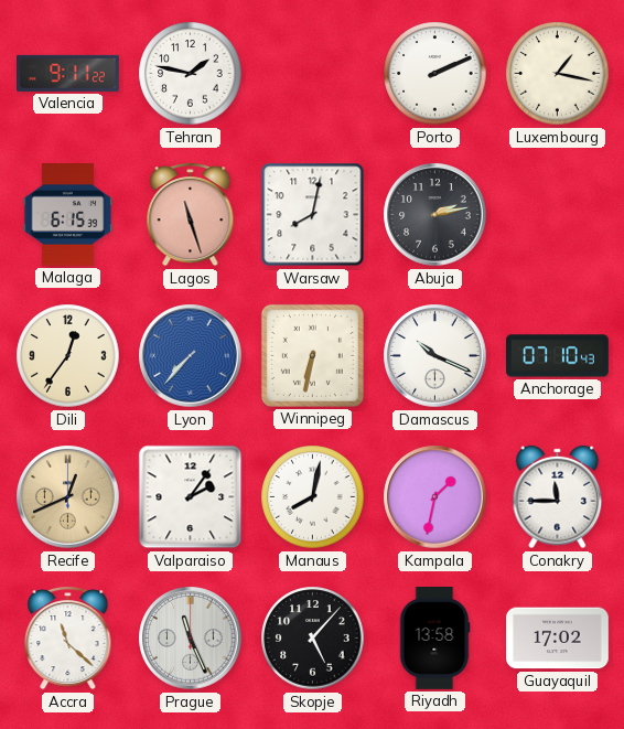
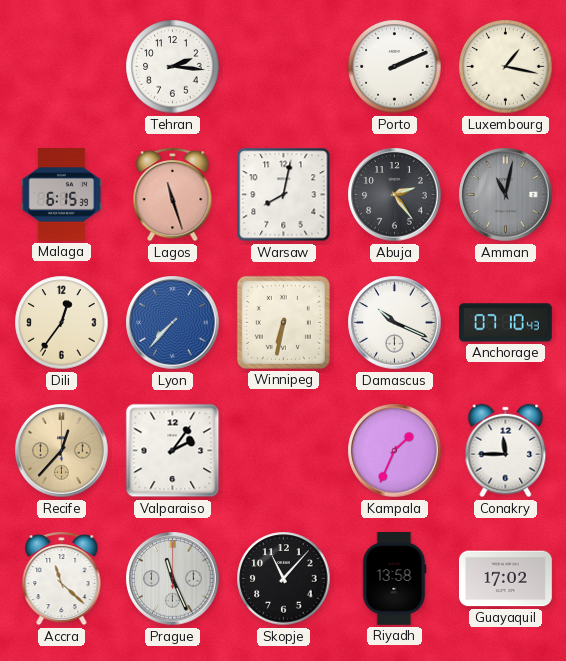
Valencia: 9:11 -> none
Tehran: 1:47 -> 2:16
Abuja: 2:13 -> 2:24
Amman: none -> 11:02
Recife: 12:41 -> 12:37
Manaus: 8:02 -> none
Kampala: 1:32 -> 1:34
Skopje: 5:07 -> 11:07
